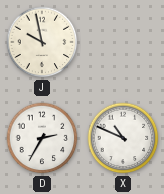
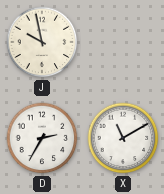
X: 10:49 -> 11:10
